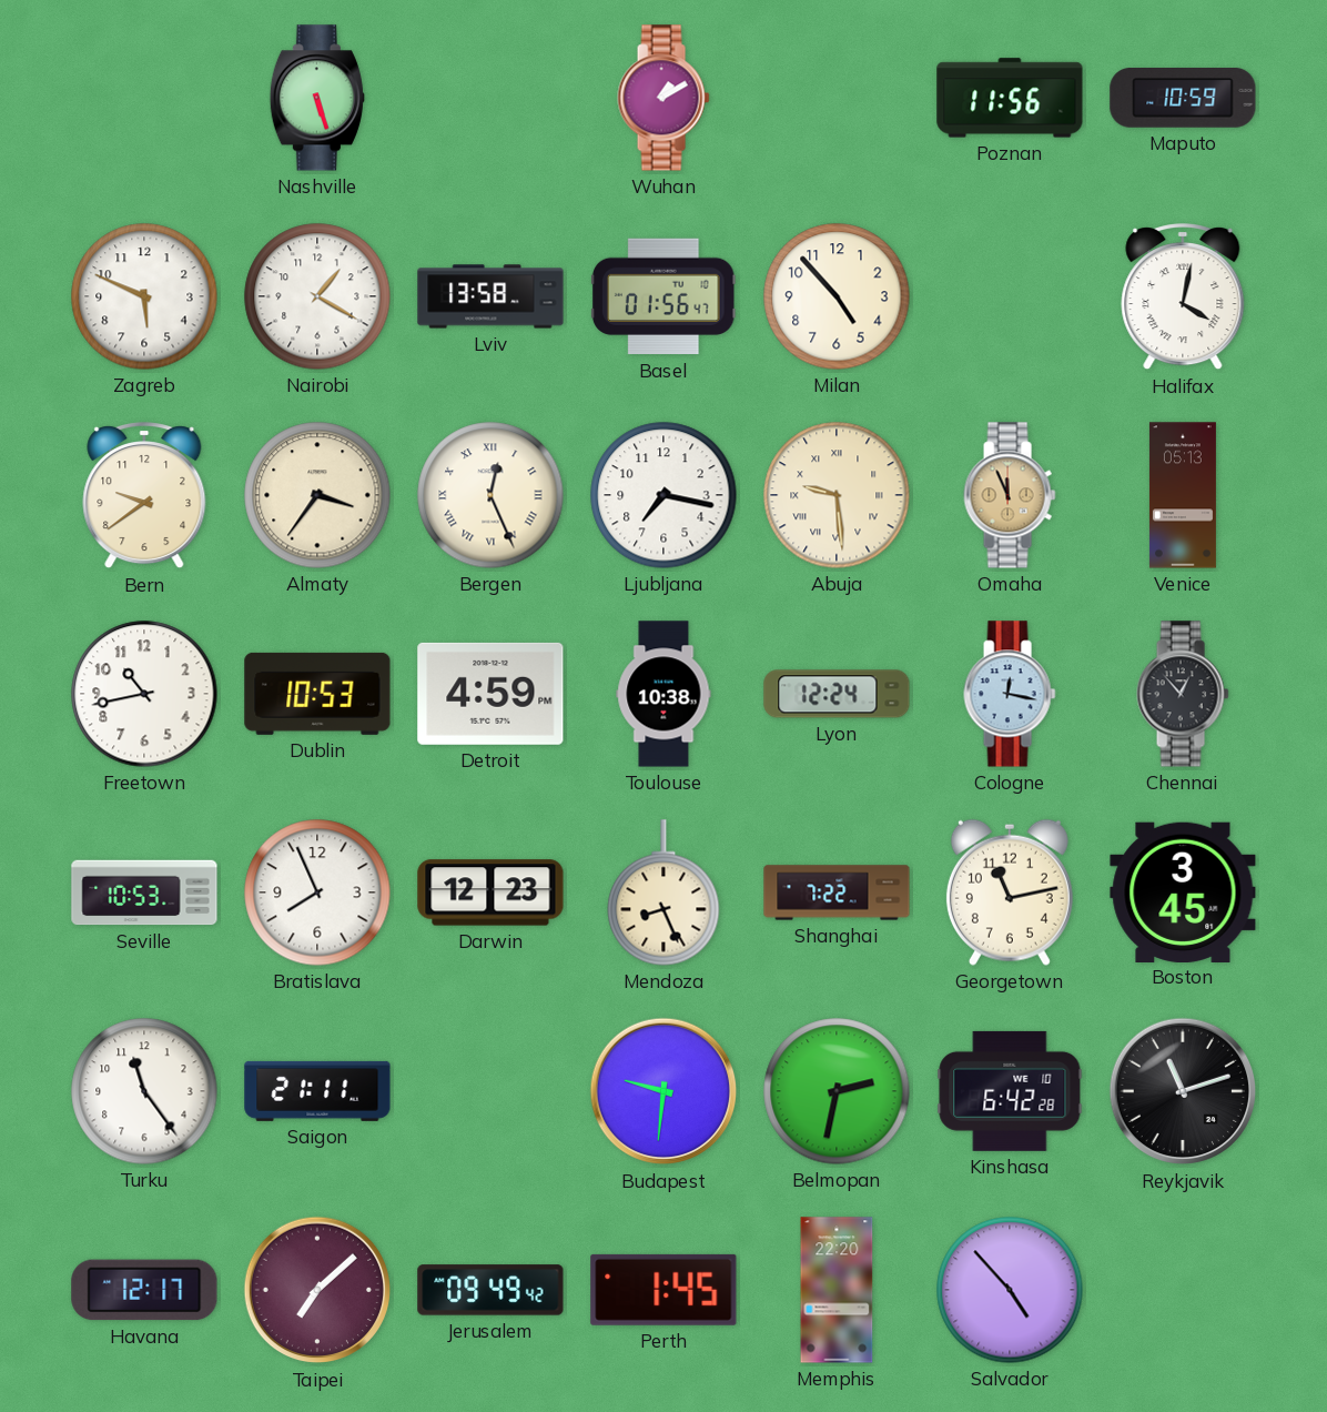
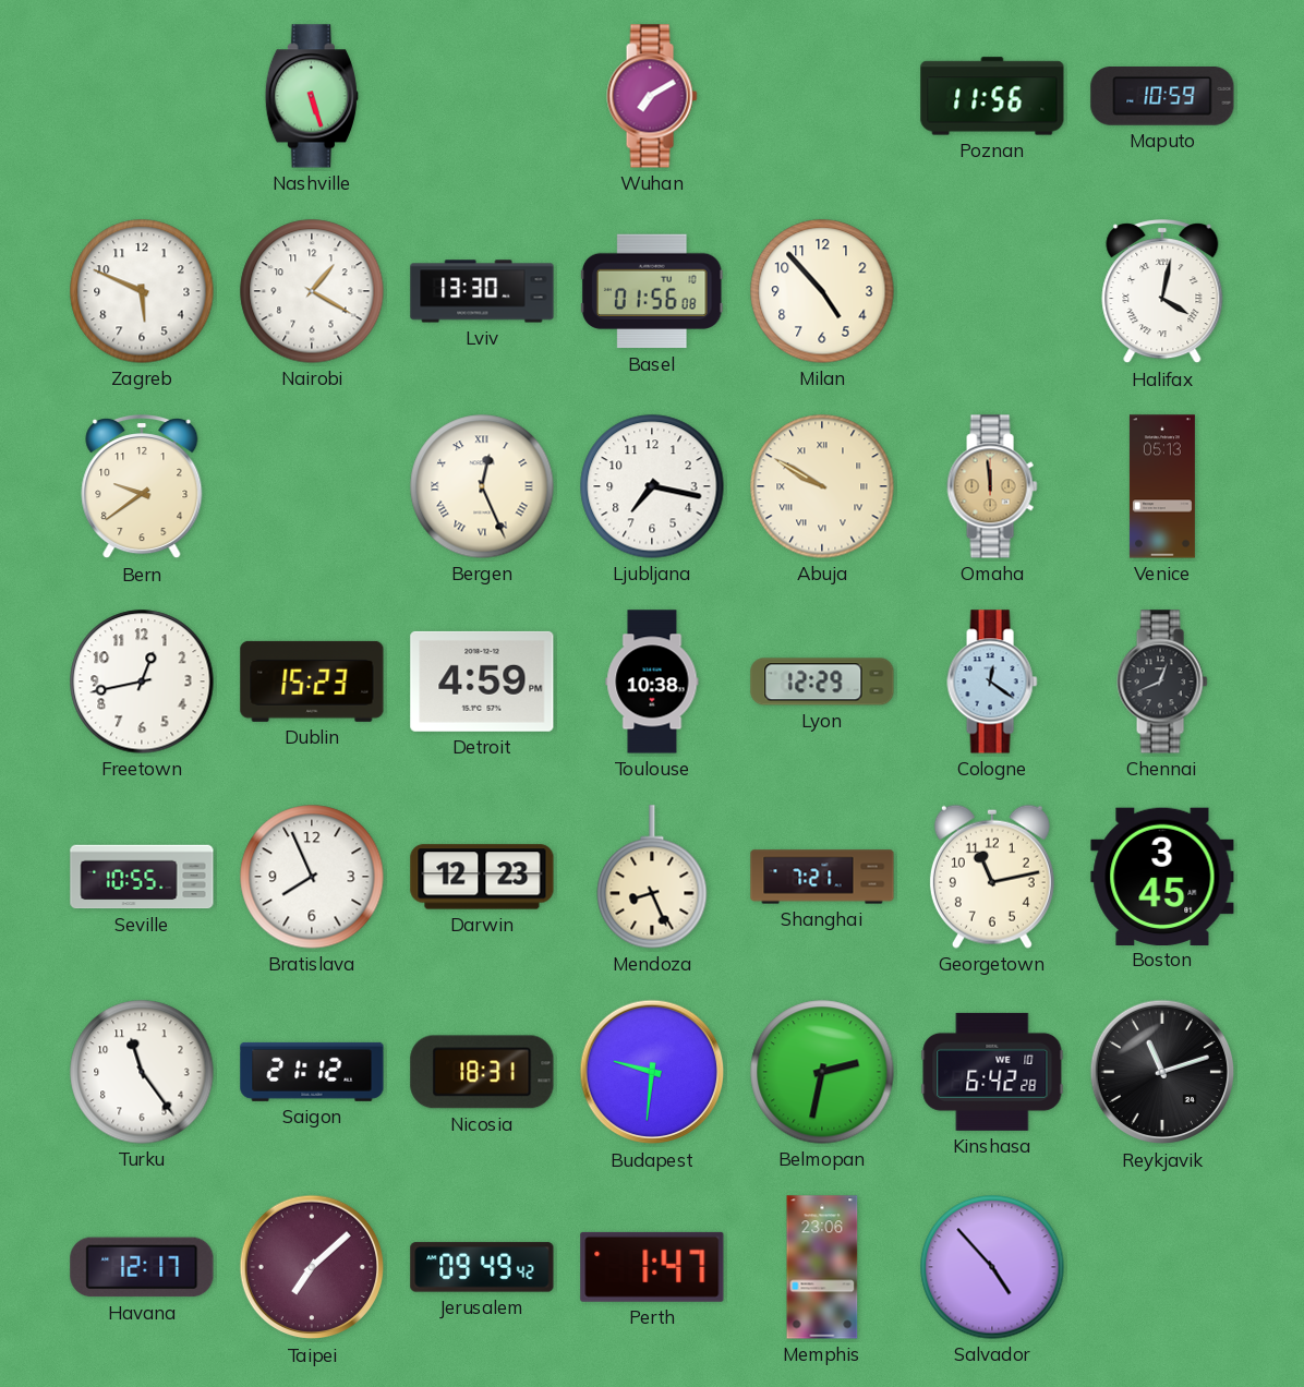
Wuhan: 1:10 -> 7:10
Lviv: 13:58 -> 13:30
Basel: 01:56:47 -> 01:56:08
Almaty: 3:36 -> none
Abuja: 9:29 -> 9:50
Omaha: 11:56 -> 11:59
Freetown: 10:43 -> 12:43
Dublin: 10:53 -> 15:23
Lyon: 12:24 -> 12:29
Cologne: 12:17 -> 12:21
Chennai: 12:53 -> 12:41
Seville: 10:53 -> 10:55
Shanghai: 7:22 -> 7:21
Saigon: 21:11 -> 21:12
Nicosia: none -> 18:31
Perth: 1:45 -> 1:47
Memphis: 22:20 -> 23:06
